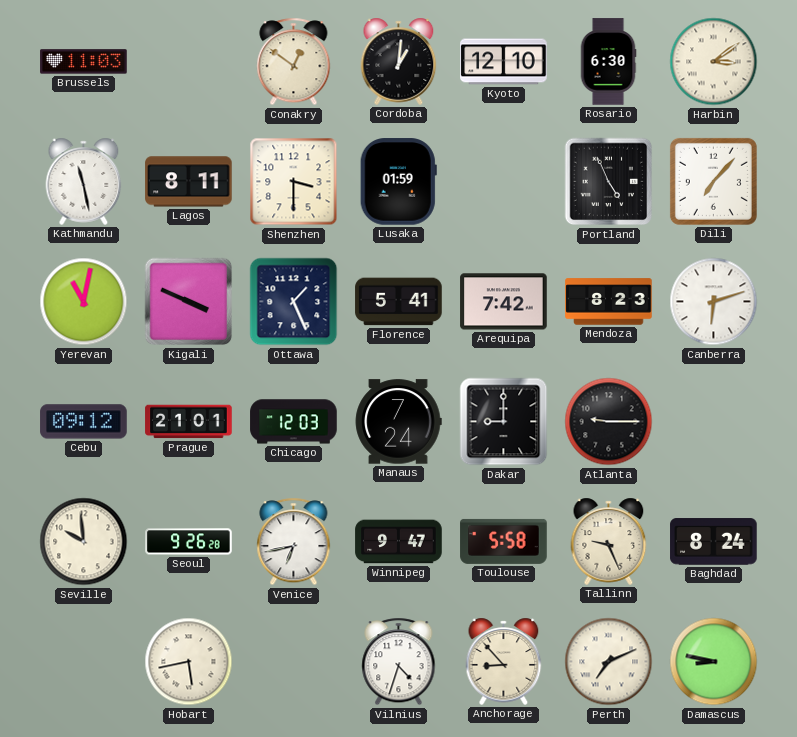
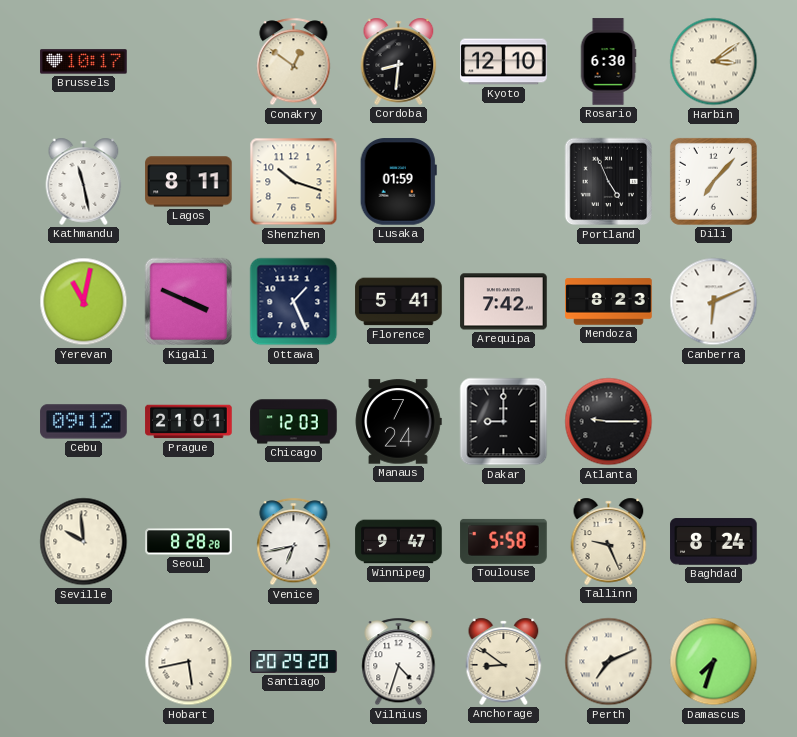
Brussels: 11:03 -> 10:17
Cordoba: 1:01 -> 8:31
Shenzhen: 3:30 -> 10:18
Canberra: 6:12 -> 6:11
Seoul: 9:26 -> 8:28
Santiago: none -> 20:29
Anchorage: 8:53 -> 8:51
Damascus: 8:47 -> 7:33
